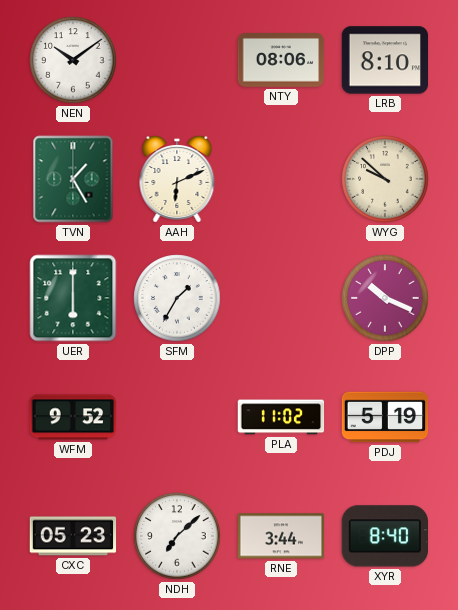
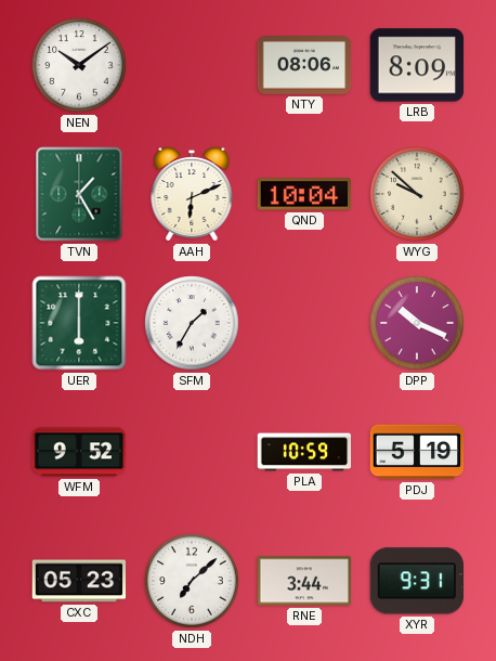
LRB: 8:10 -> 8:09
QND: none -> 10:04
PLA: 11:02 -> 10:59
XYR: 8:40 -> 9:31
